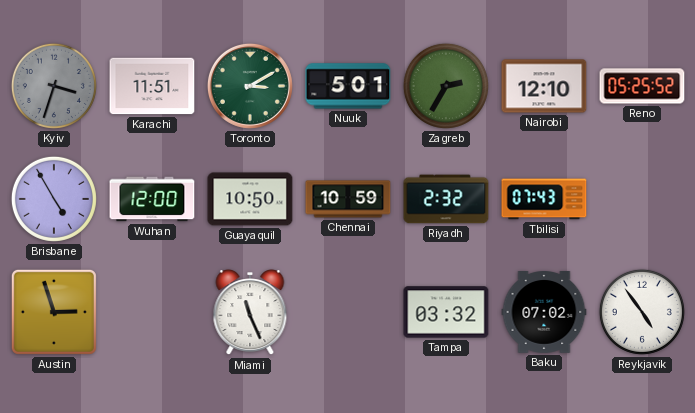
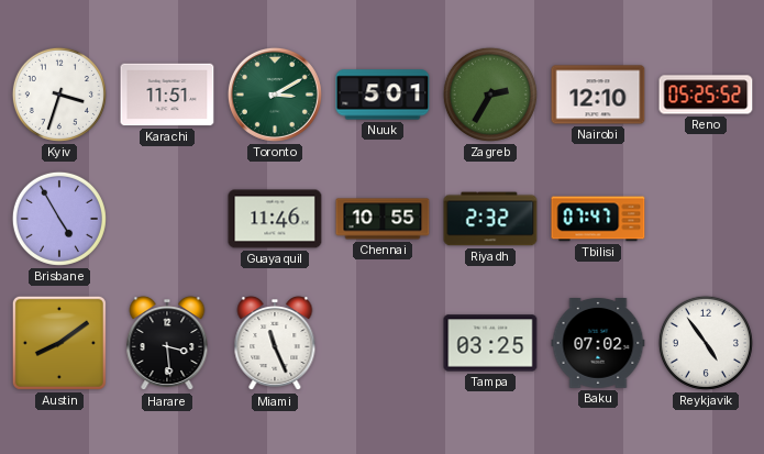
Kyiv dial: grey -> white
Wuhan: 12:00 -> none
Guayaquil: 10:50 -> 11:46
Chennai: 10:59 -> 10:55
Tbilisi: 07:43 -> 07:47
Austin: 2:57 -> 8:09
Harare: none -> 3:29
Tampa: 03:32 -> 03:25
